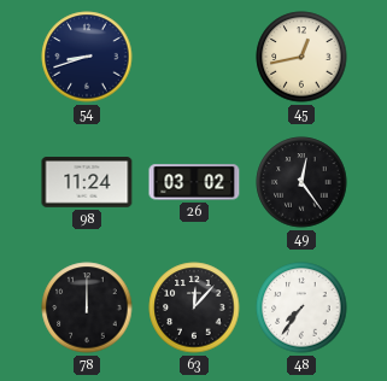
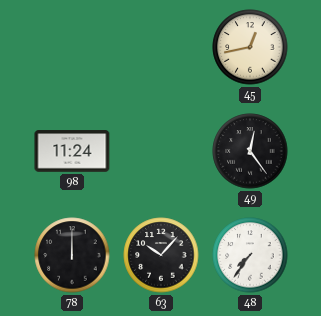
54: 8:42 -> none
26: 03:02 -> none
63: 12:07 -> 10:07
